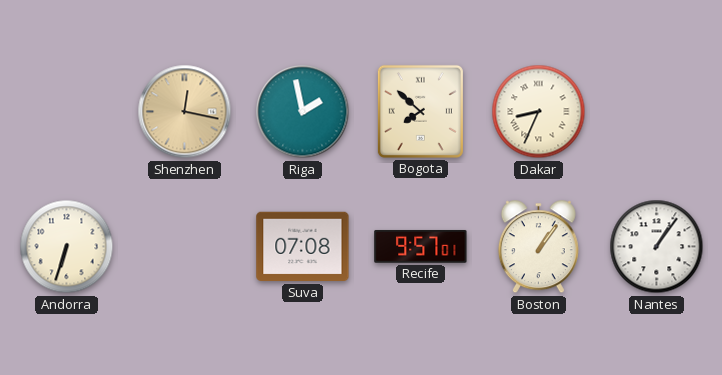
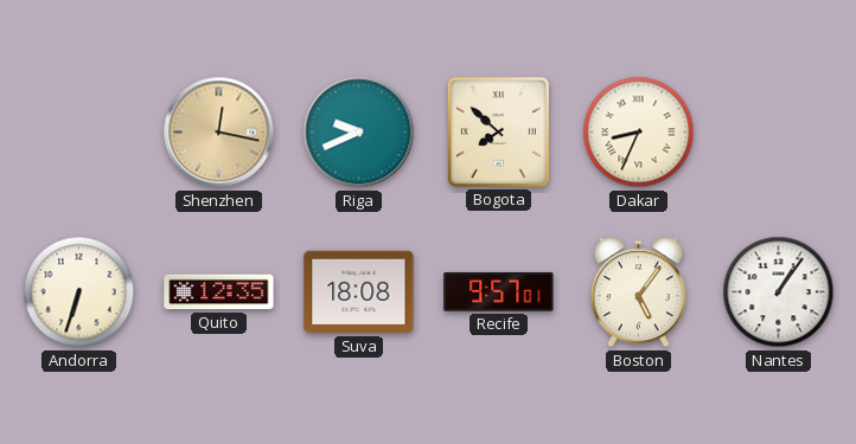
Riga: 1:58 -> 9:41
Quito: none -> 12:35
Suva: 07:08 -> 18:08
Boston: 1:06 -> 5:06
